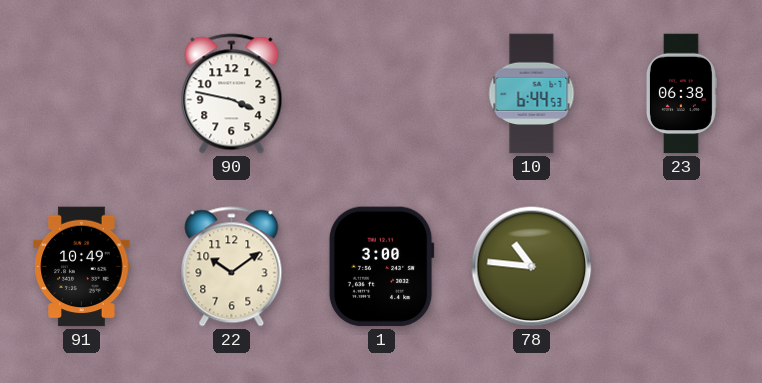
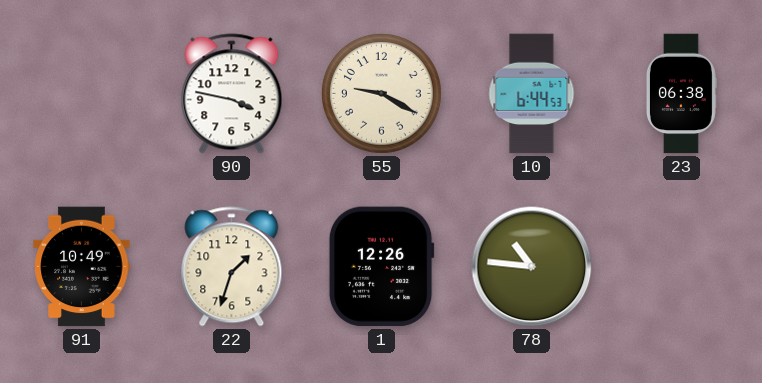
55: none -> 9:20
22: 10:09 -> 1:33
1: 3:00 -> 12:26
